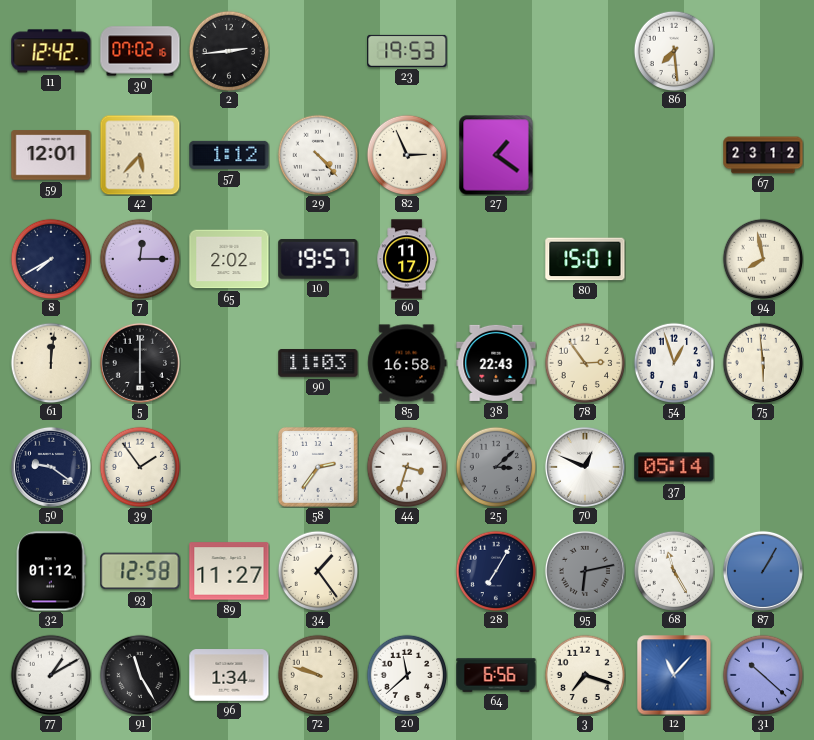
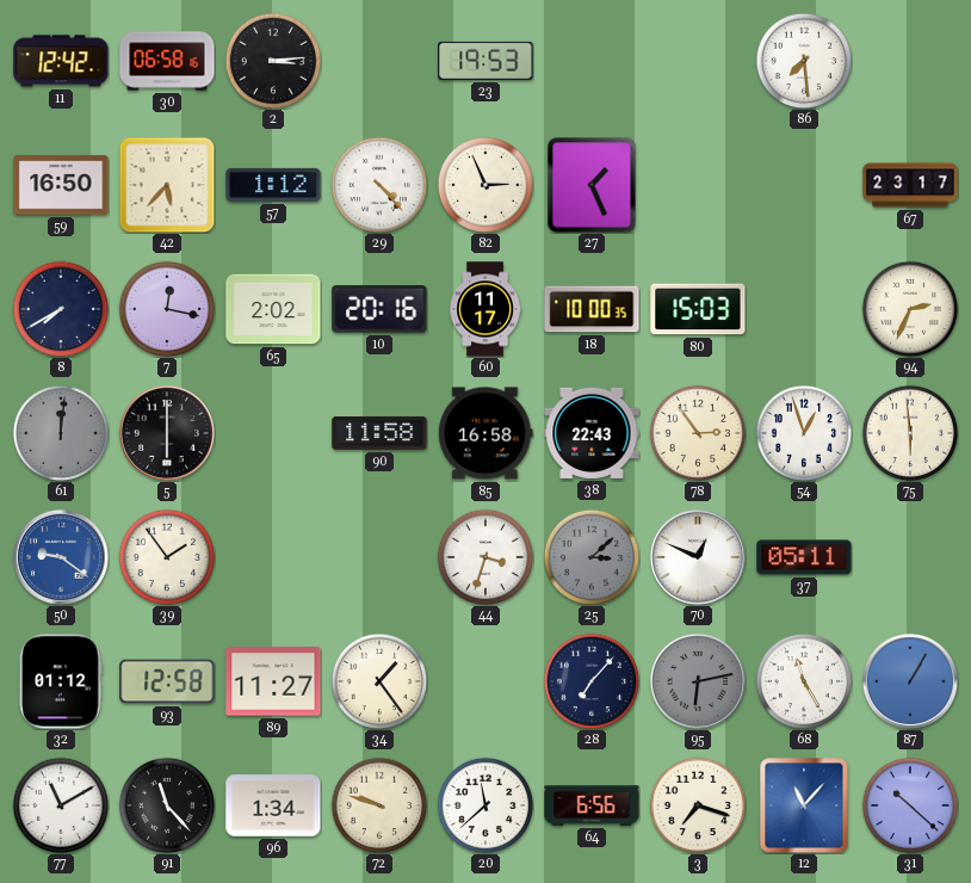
30: 07:02 -> 06:58
2: 2:44 -> 3:14
59: 12:01 -> 16:50
27: 1:21 -> 1:26
67: 23:12 -> 23:17
7: 12:15 -> 12:17
10: 19:57 -> 20:16
18: none -> 10:00
80: 15:01 -> 15:03
94: 7:58 -> 2:34
61 dial: cream -> grey
90: 11:03 -> 11:58
50 dial: navy -> blue
58: 2:36 -> none
37: 05:14 -> 05:11
28: 7:05 -> 7:07
77: 1:10 -> 11:10
91: 11:25 -> 11:23
